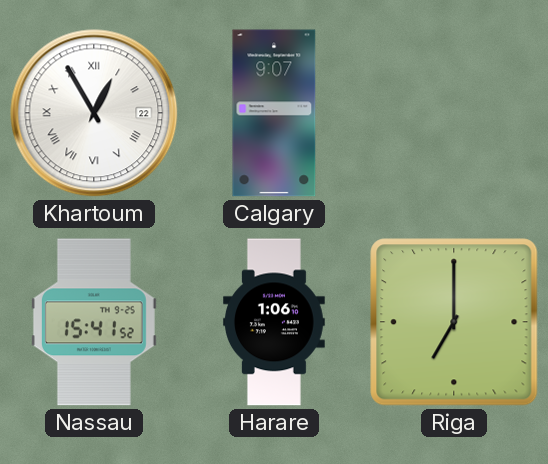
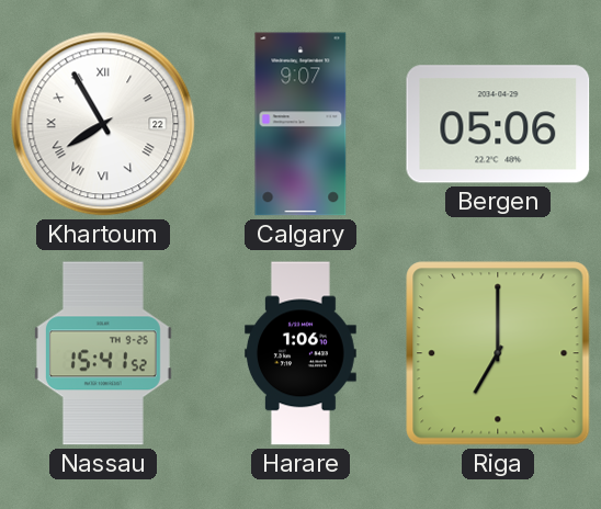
Khartoum: 12:55 -> 7:55
Bergen: none -> 05:06
